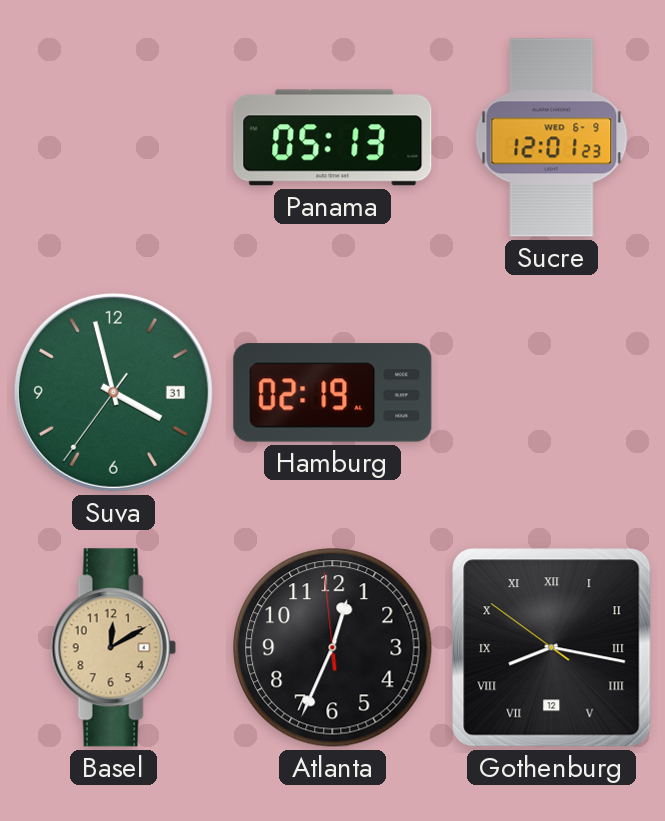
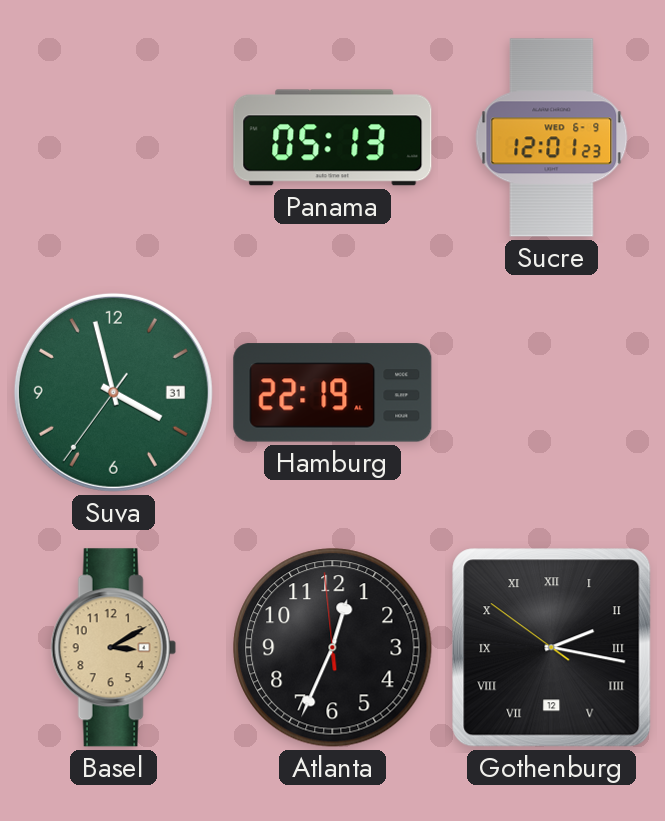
Hamburg: 02:19 -> 22:19
Basel: 12:10 -> 3:10
Gothenburg: 8:16 -> 2:16
